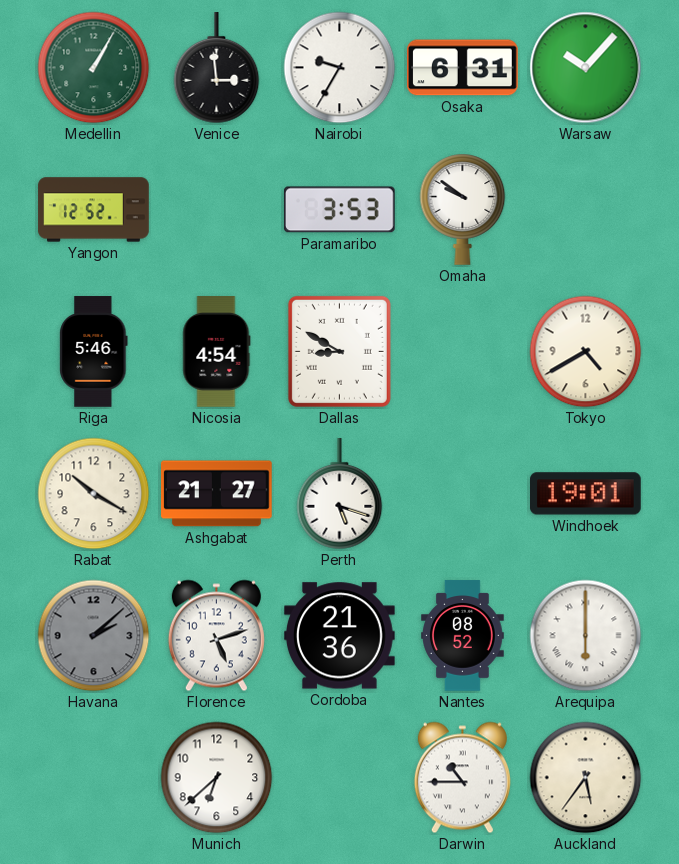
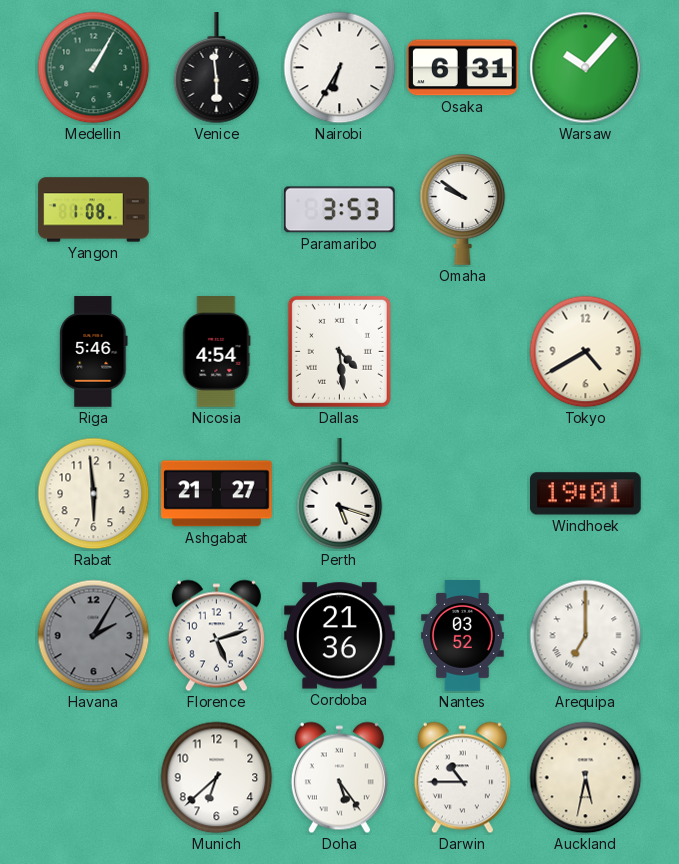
Venice: 2:59 -> 5:59
Nairobi: 9:35 -> 6:35
Yangon: 12:52 -> 1:08
Dallas: 8:50 -> 4:29
Rabat: 10:20 -> 5:59
Havana: 2:08 -> 2:05
Nantes: 08:52 -> 03:52
Arequipa: 6:00 -> 7:00
Doha: none -> 5:24
Auckland: 5:36 -> 5:32
